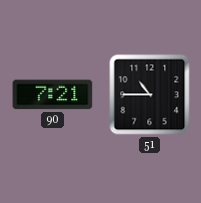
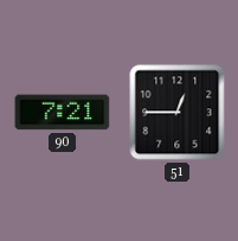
51: 10:45 -> 12:45
